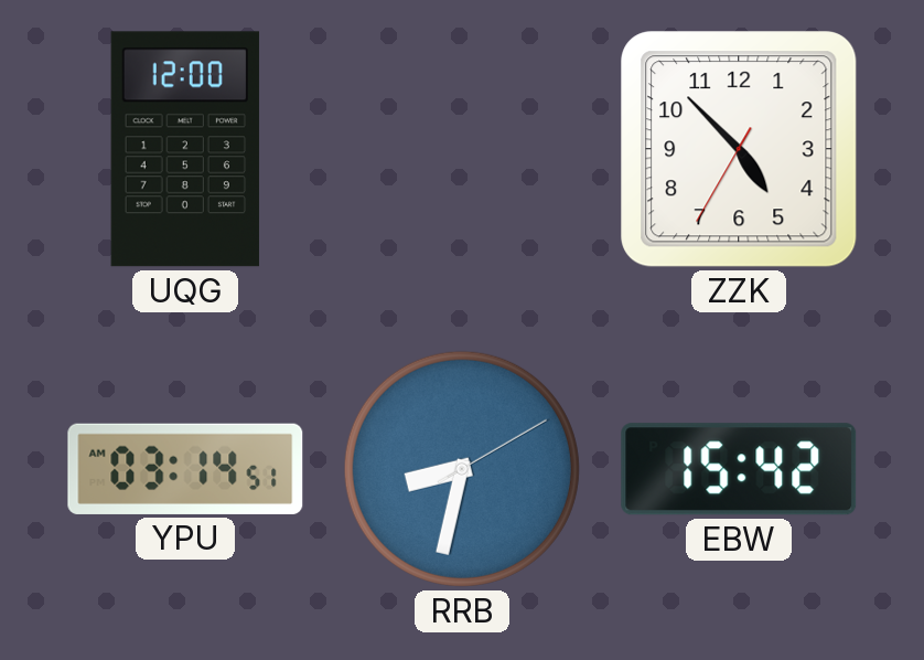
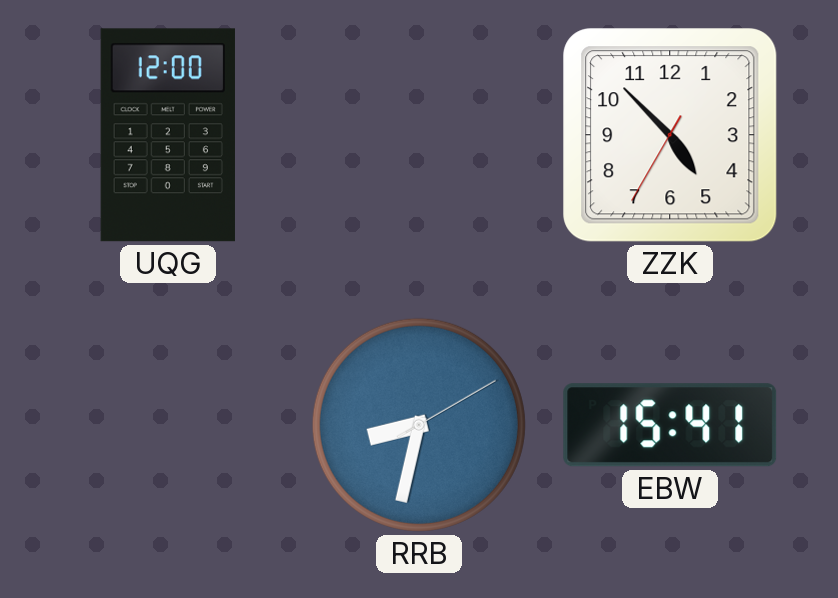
YPU: 03:14 -> none
EBW: 15:42 -> 15:41
